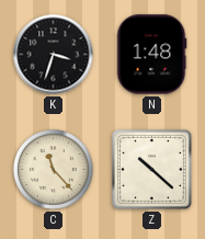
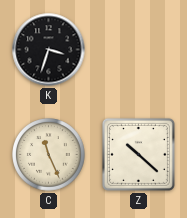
N: 1:48 -> none
C: 11:23 -> 11:26
